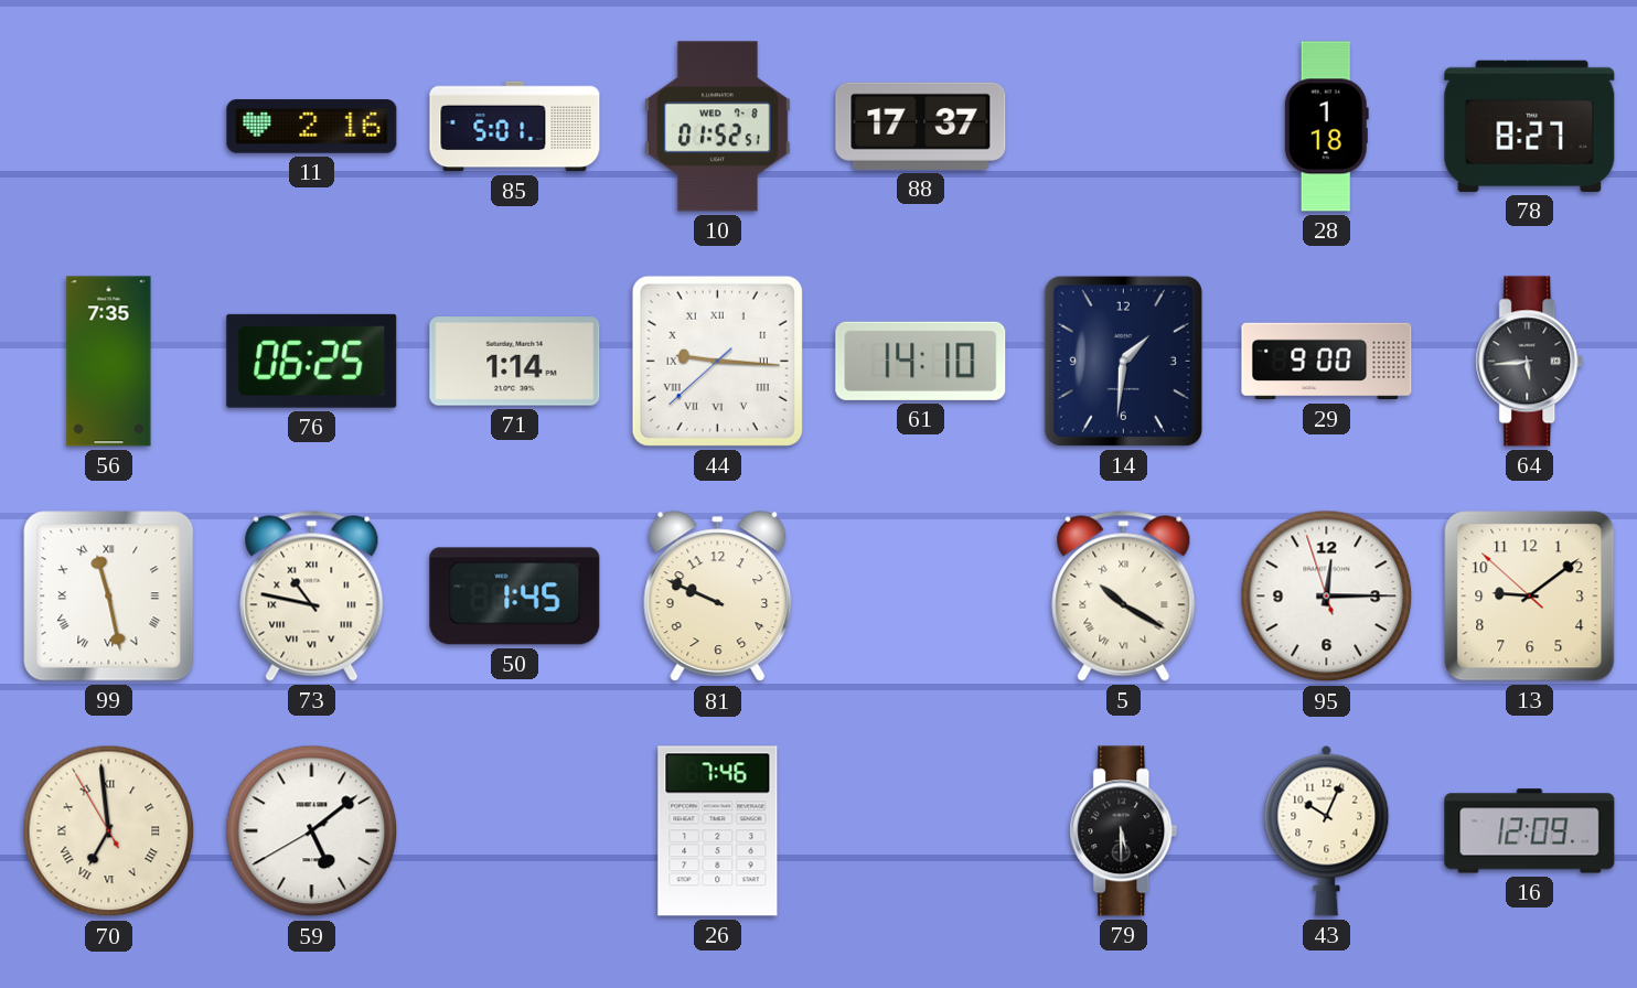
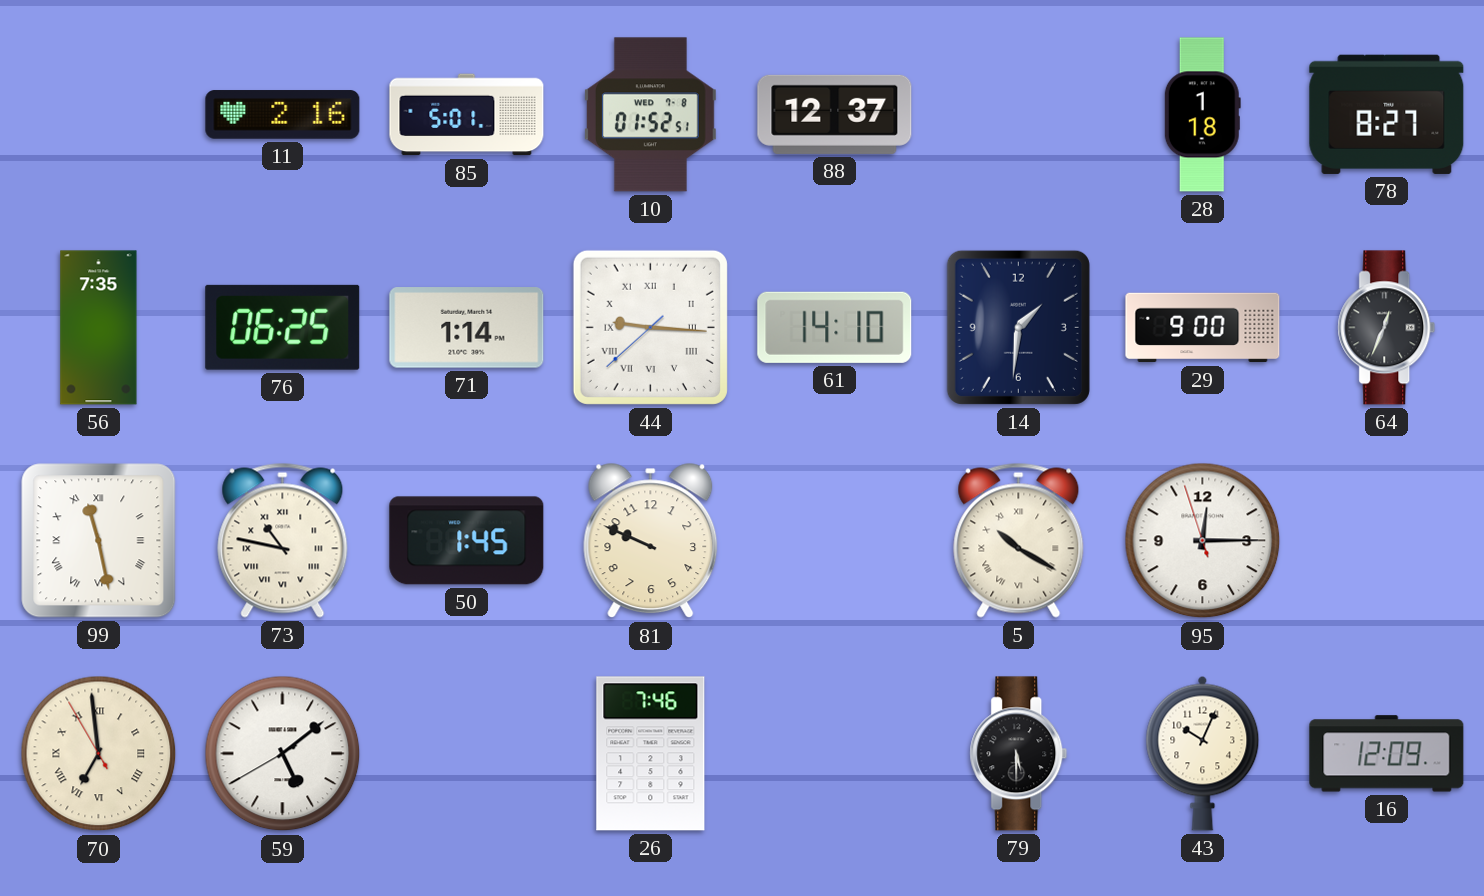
88: 17:37 -> 12:37
64: 5:44 -> 12:34
13: 9:08 -> none
